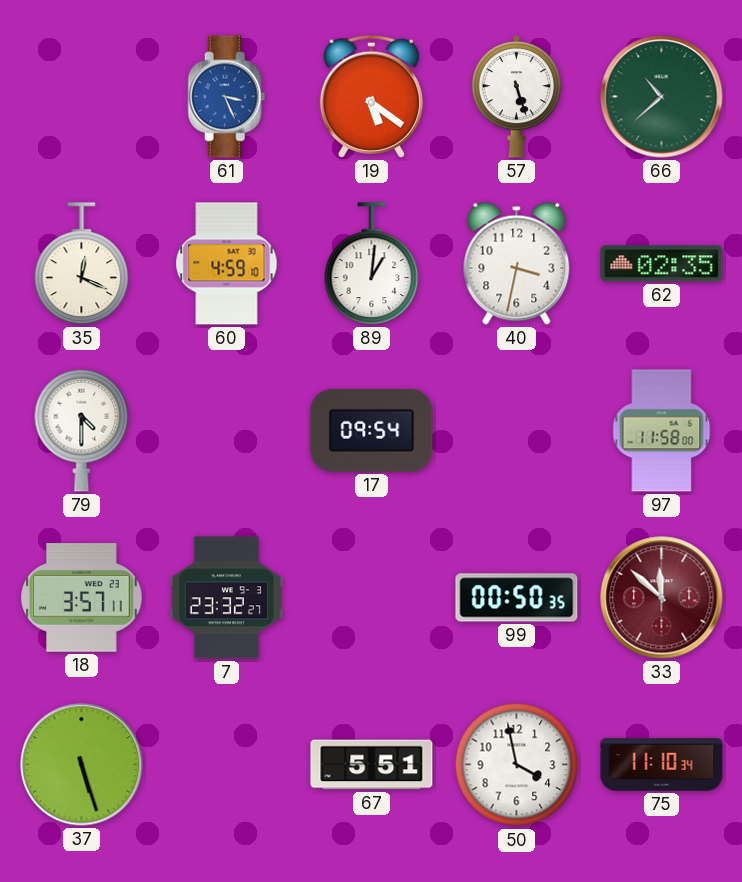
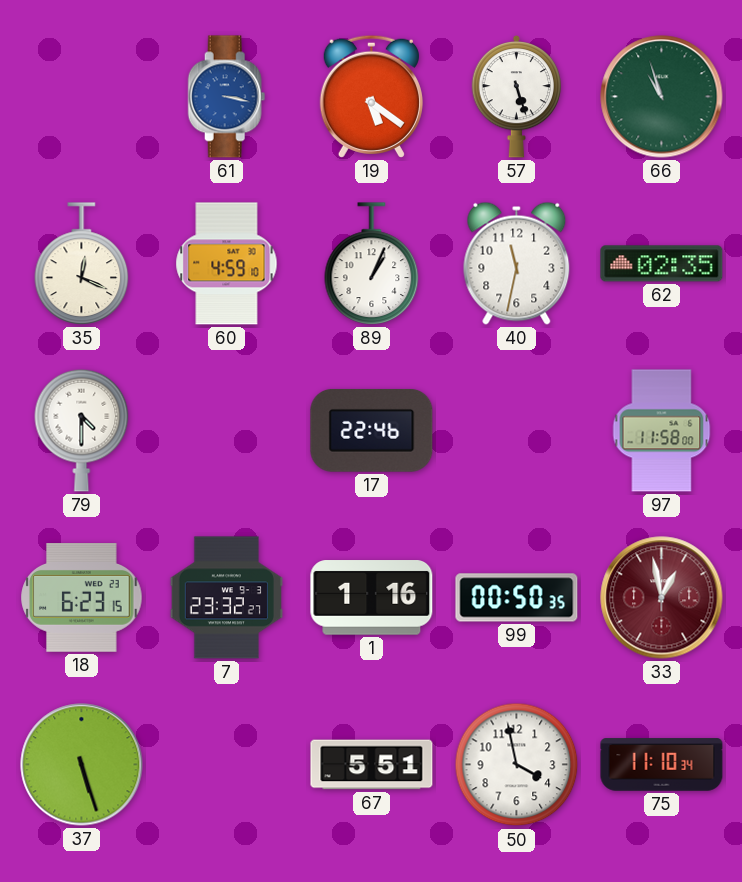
61: 3:26 -> 3:17
66: 10:38 -> 10:57
89: 1:01 -> 1:04
40: 3:32 -> 11:32
17: 09:54 -> 22:46
18: 3:57 -> 6:23
1: none -> 1:16
33: 11:52 -> 12:58
